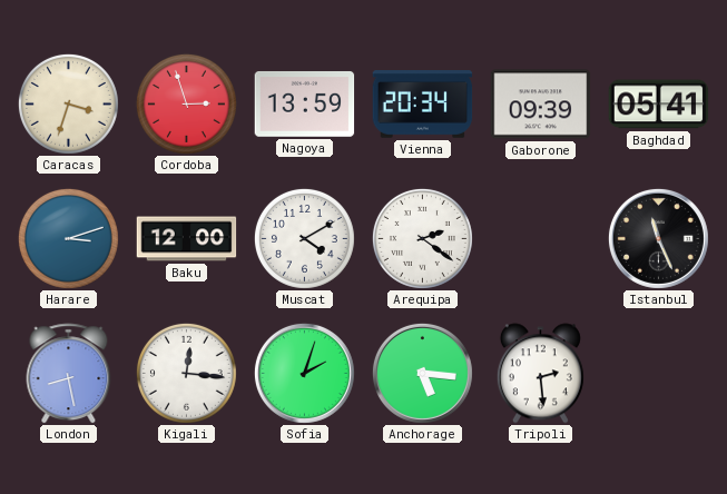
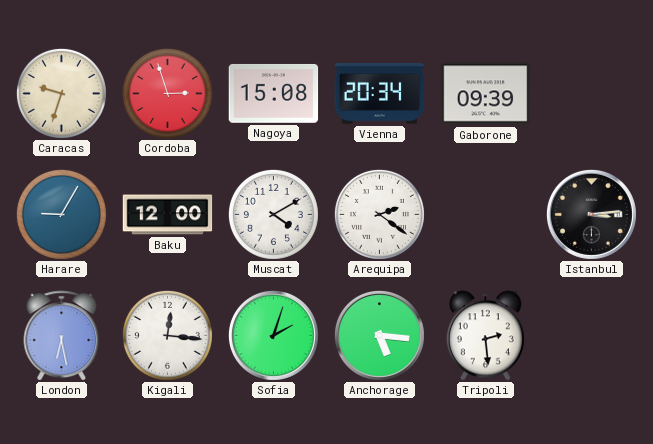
Caracas: 3:33 -> 9:33
Nagoya: 13:59 -> 15:08
Baghdad: 05:41 -> none
Harare: 3:12 -> 9:05
Istanbul: 11:26 -> 3:14
London: 8:28 -> 6:28
